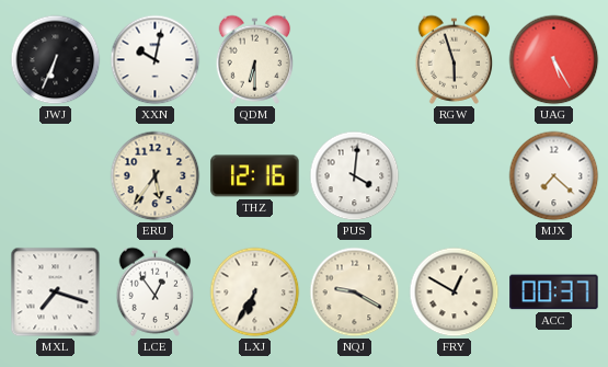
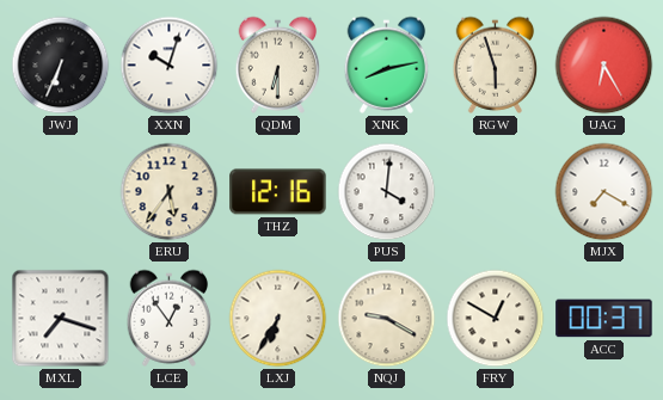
XXN: 10:02 -> 10:03
XNK: none -> 8:13
UAG: 5:25 -> 6:25
MJX: 7:22 -> 7:20
